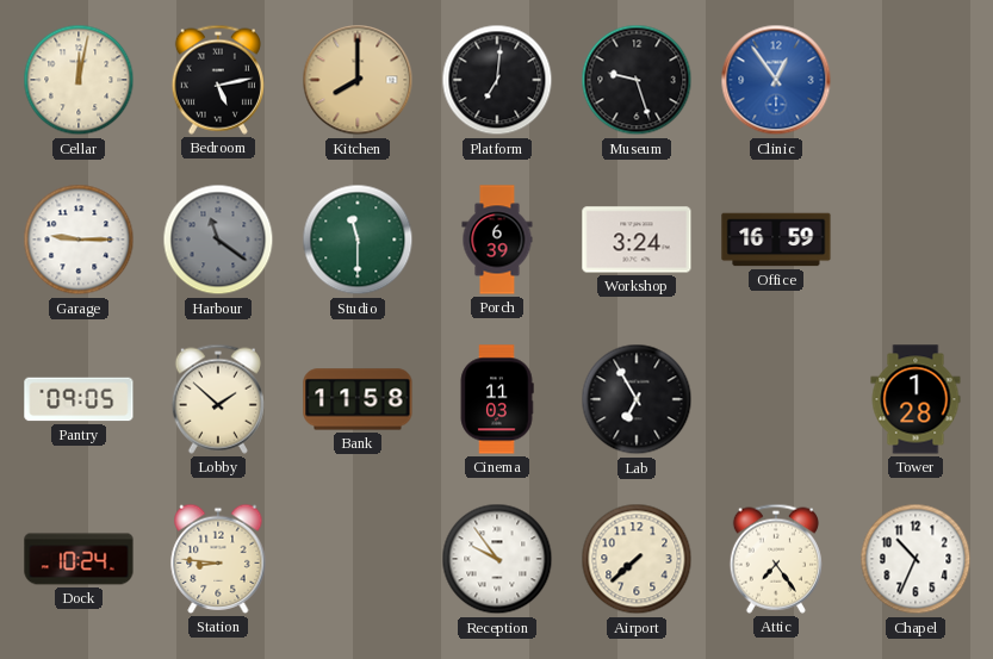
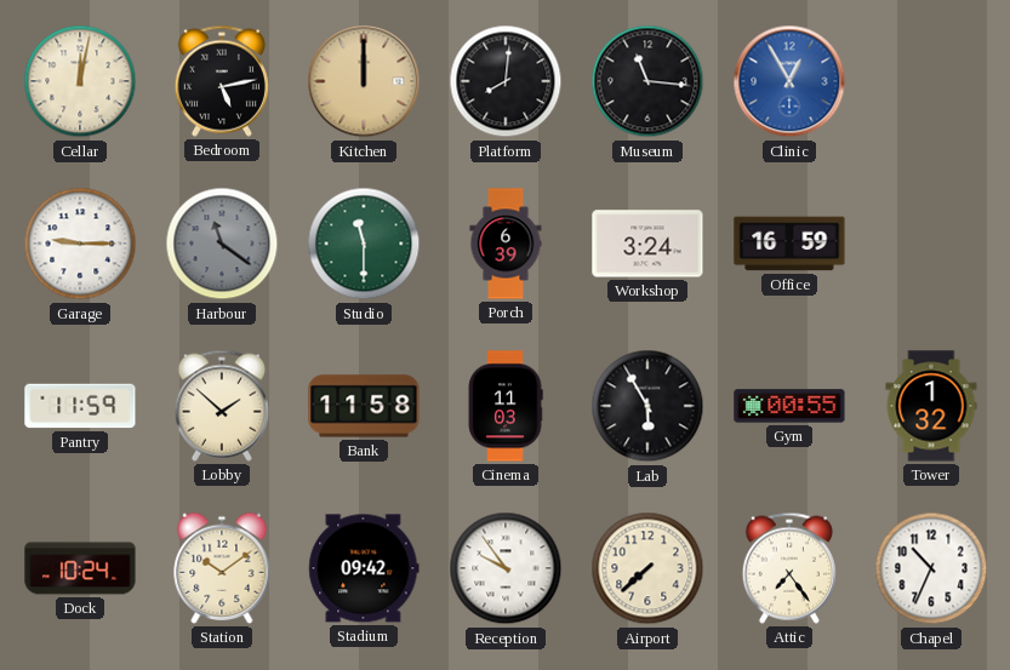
Kitchen: 8:00 -> 12:00
Platform: 7:01 -> 8:01
Museum: 9:27 -> 11:16
Clinic: 12:54 -> 12:55
Pantry: 09:05 -> 11:59
Lab: 6:55 -> 5:55
Gym: none -> 00:55
Tower: 1:28 -> 1:32
Station: 8:46 -> 10:09
Stadium: none -> 09:42
